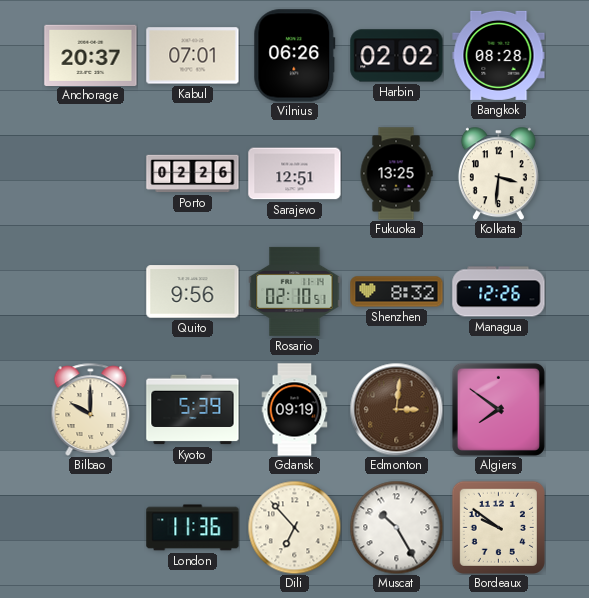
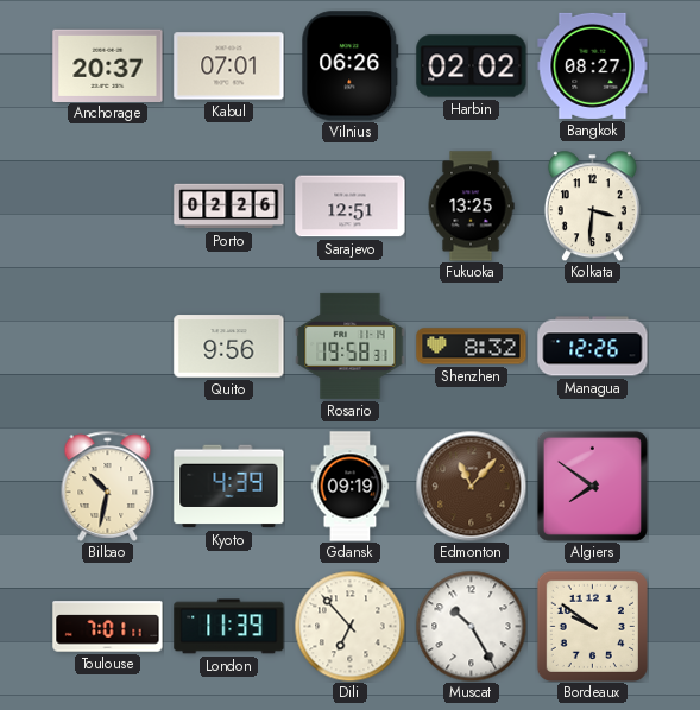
Bangkok: 08:28 -> 08:27
Rosario: 02:10 -> 19:58
Bilbao: 10:00 -> 10:32
Kyoto: 5:39 -> 4:39
Edmonton: 3:01 -> 11:07
Toulouse: none -> 7:01
London: 11:36 -> 11:39
